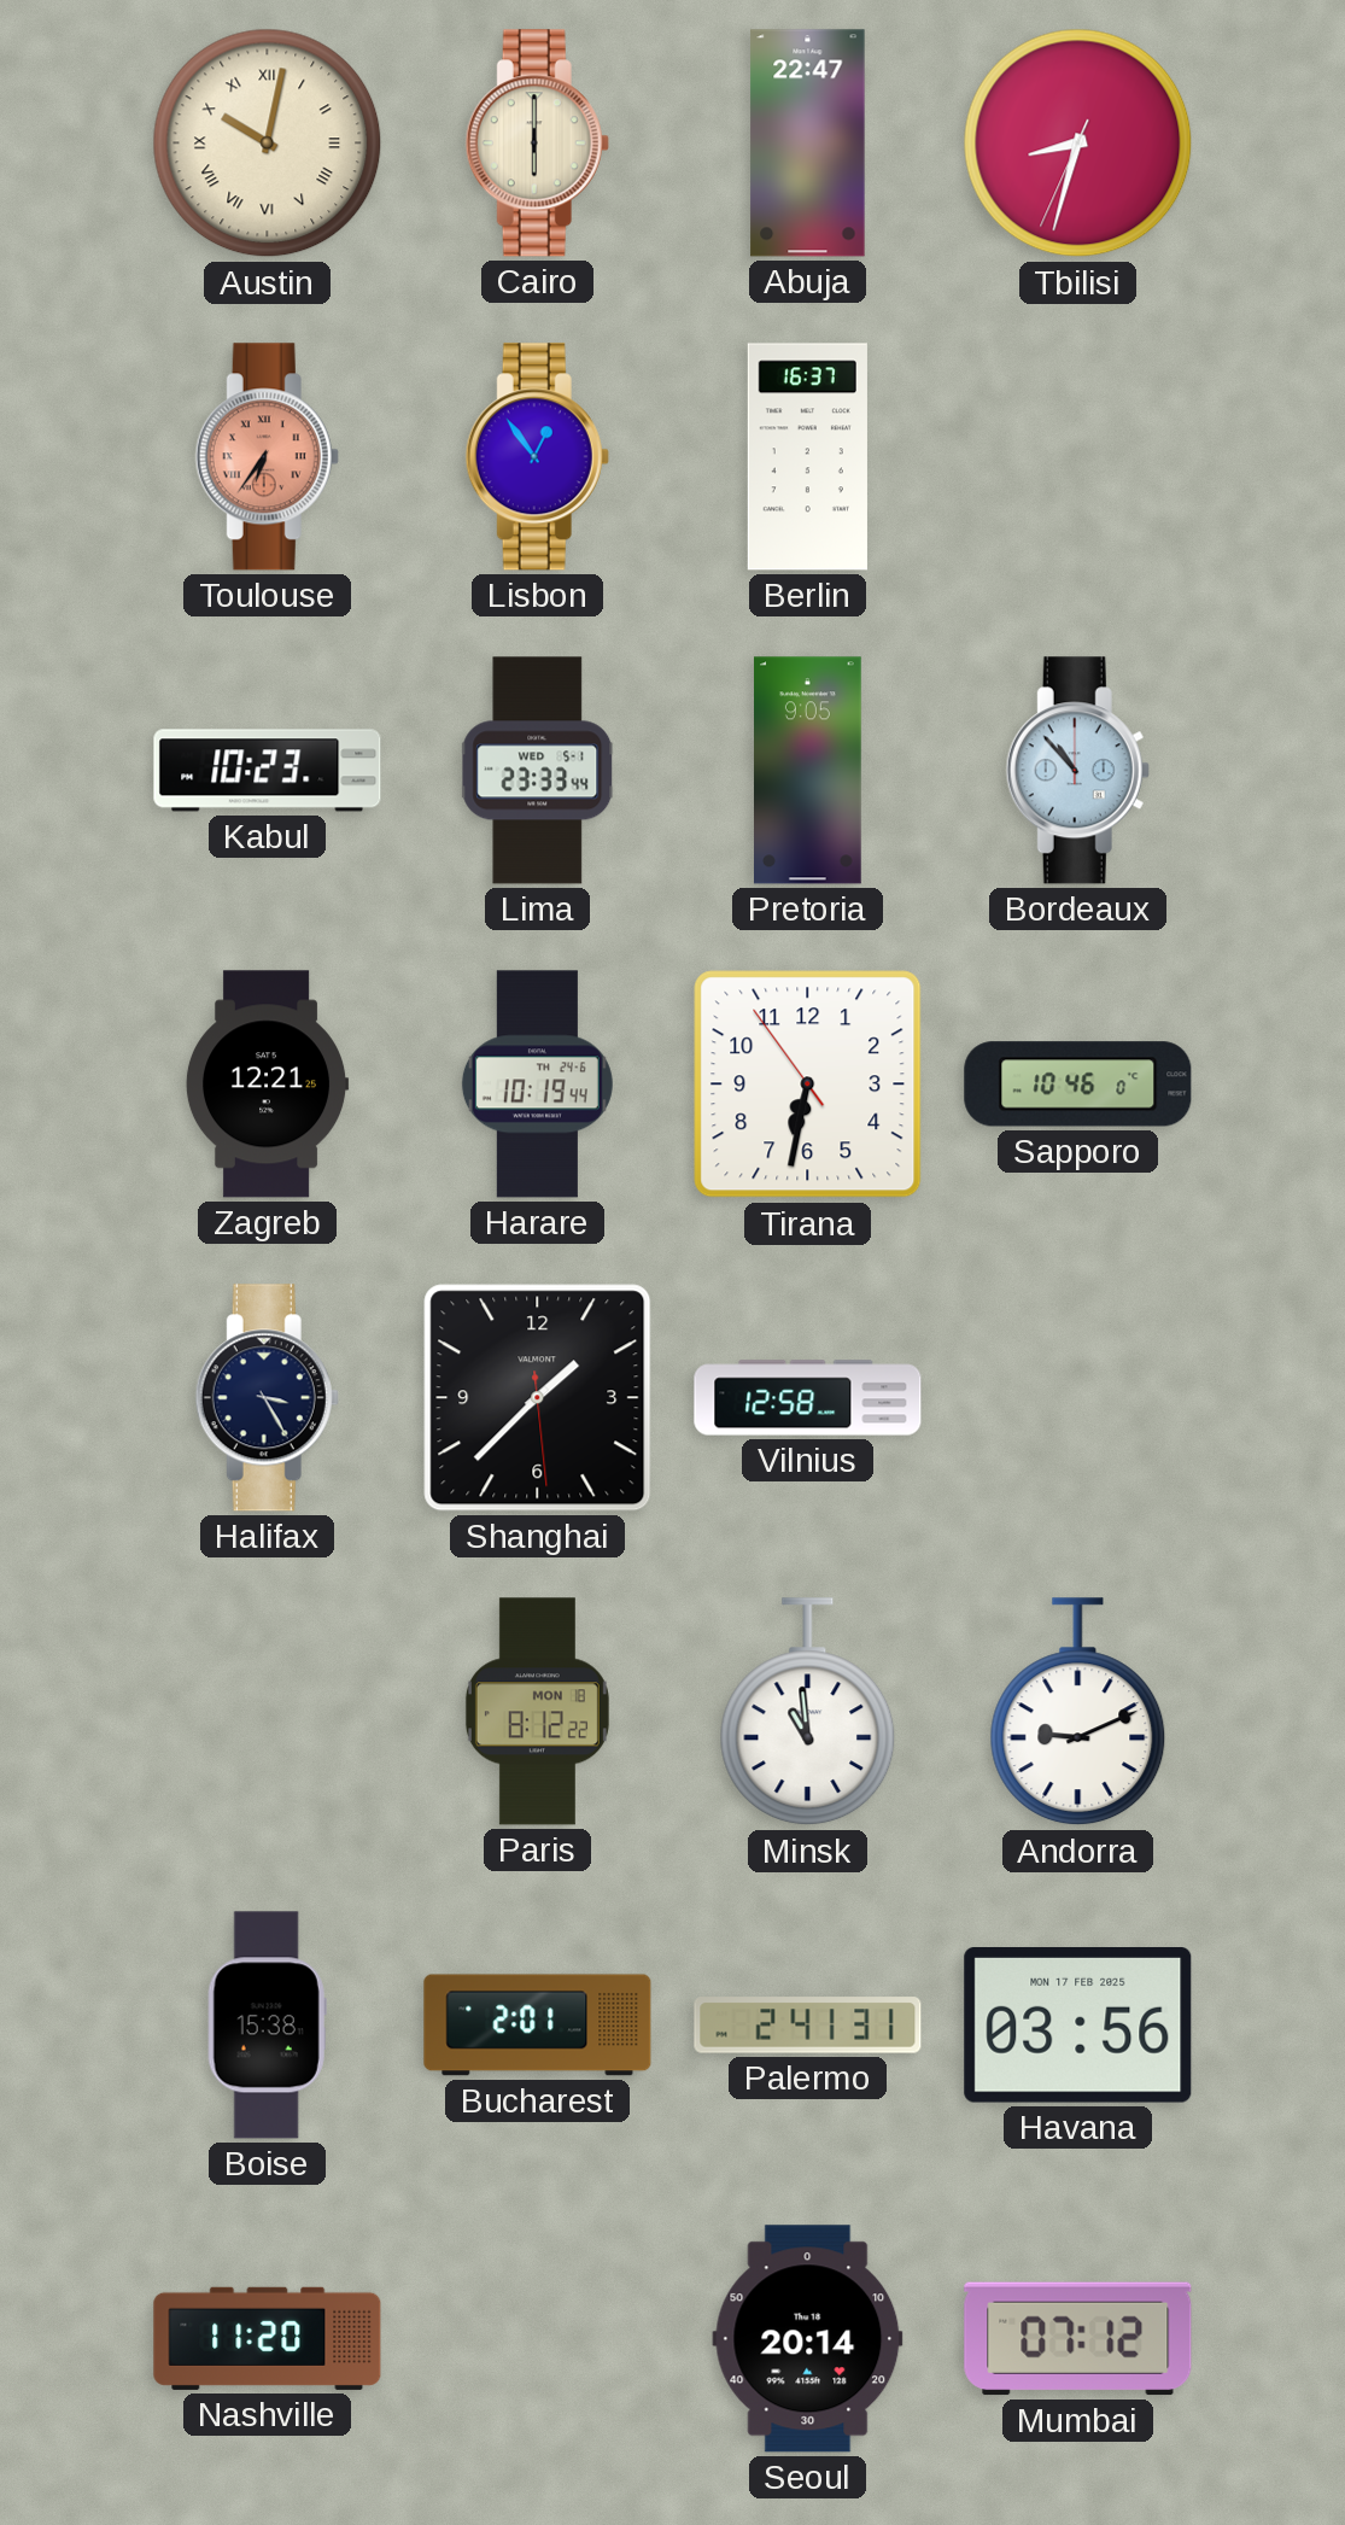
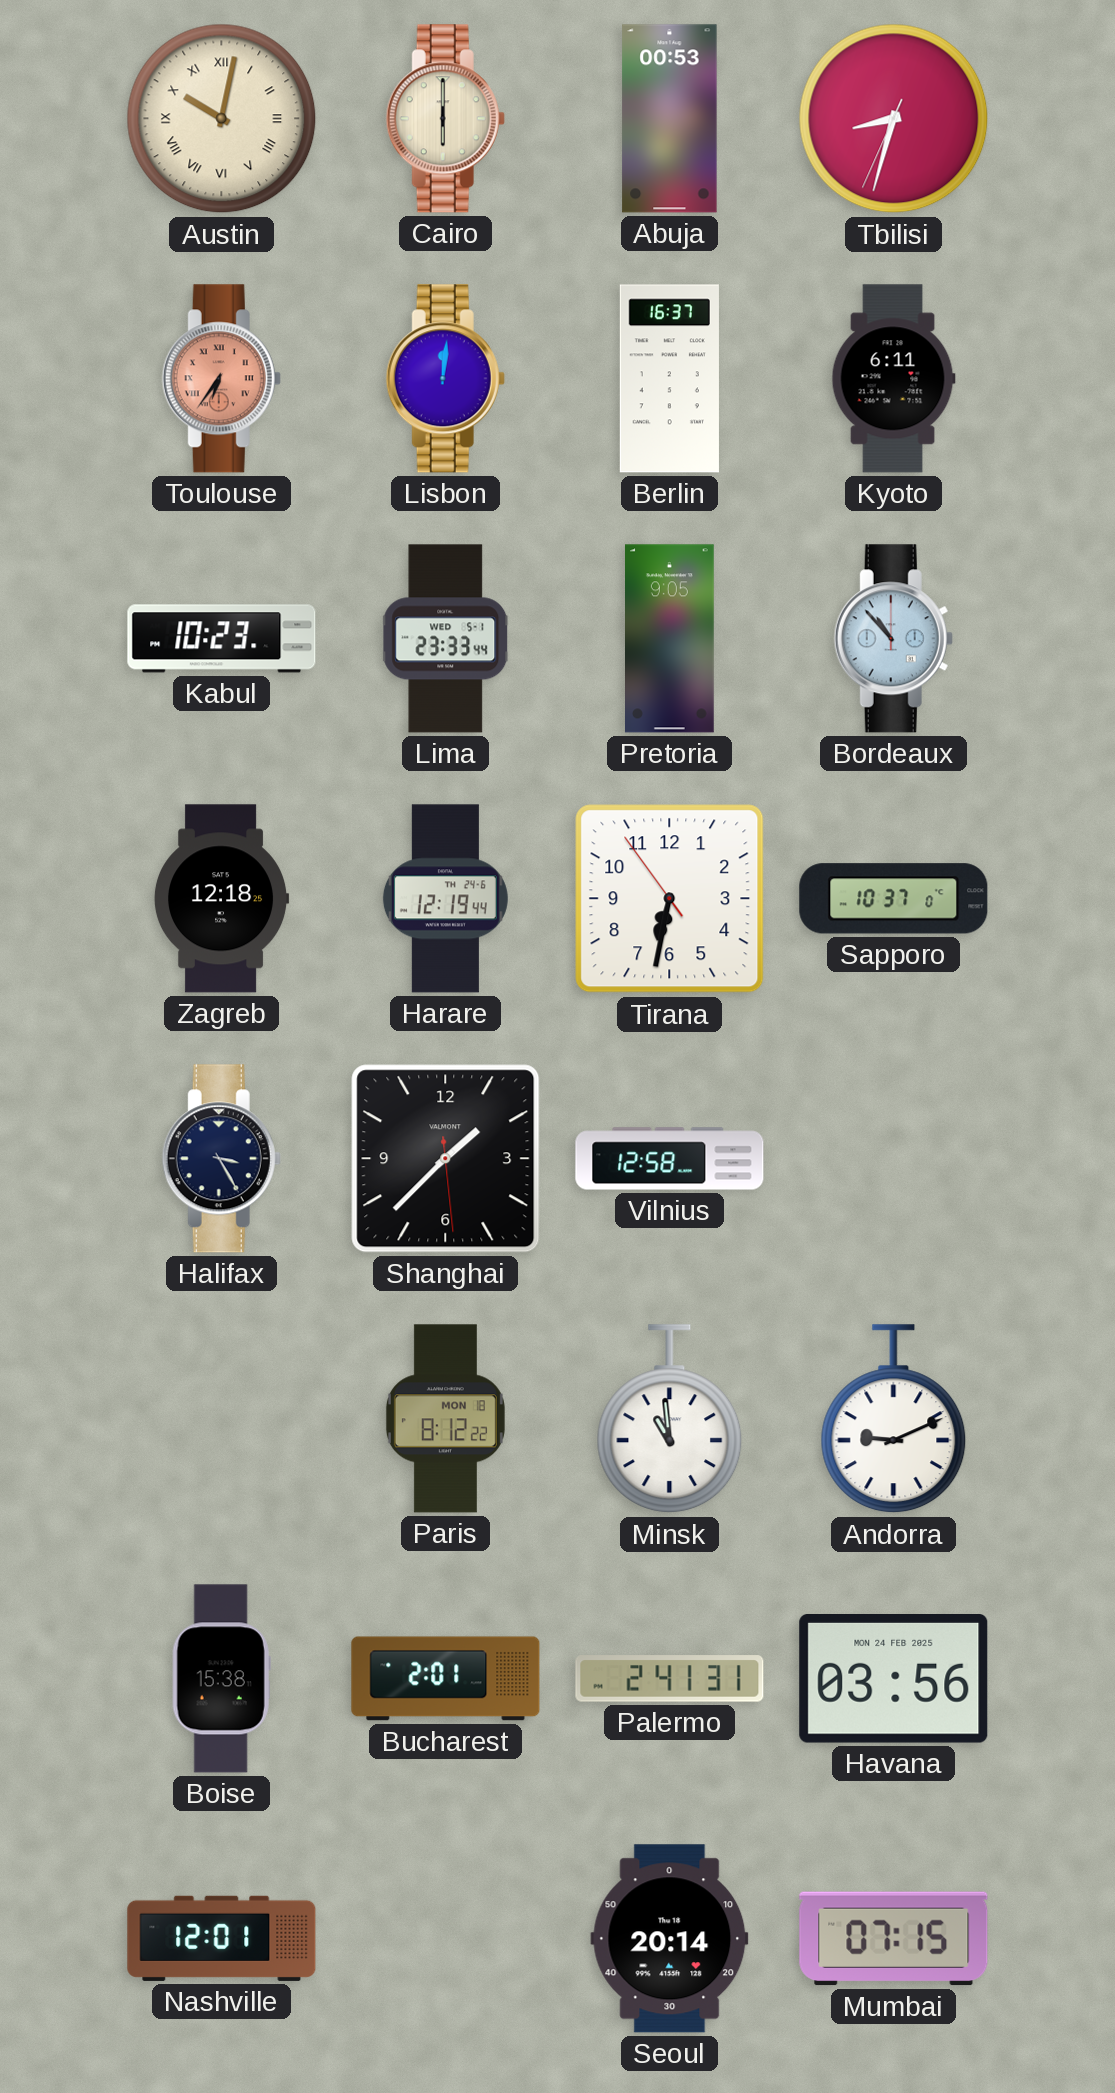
Abuja: 22:47 -> 00:53
Lisbon: 12:54 -> 12:01
Kyoto: none -> 6:11
Zagreb: 12:21 -> 12:18
Harare: 10:19 -> 12:19
Sapporo: 10:46 -> 10:37
Havana date: MON 17 FEB 2025 -> MON 24 FEB 2025
Nashville: 11:20 -> 12:01
Mumbai: 07:12 -> 07:15
